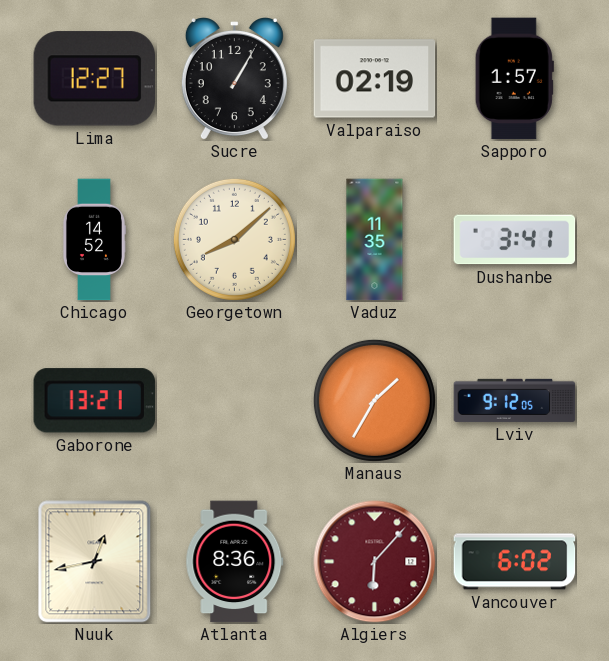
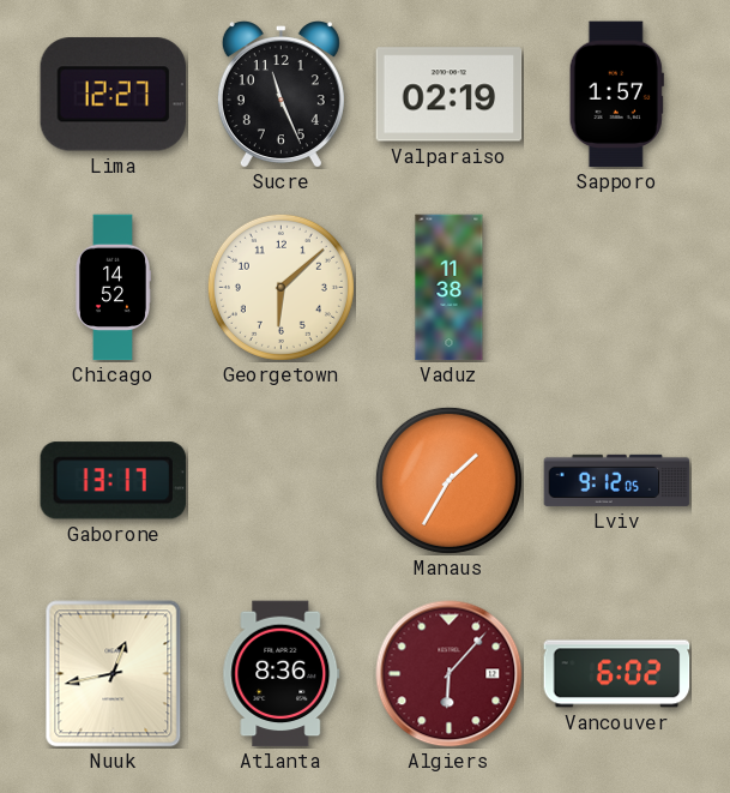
Sucre: 1:05 -> 11:26
Georgetown: 8:08 -> 6:08
Vaduz: 11:35 -> 11:38
Dushanbe: 3:41 -> none
Gaborone: 13:21 -> 13:17
